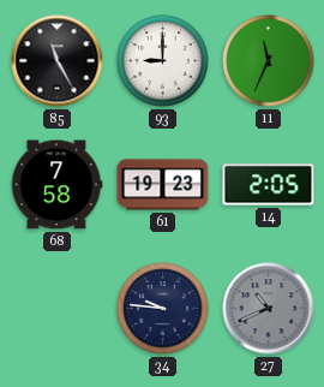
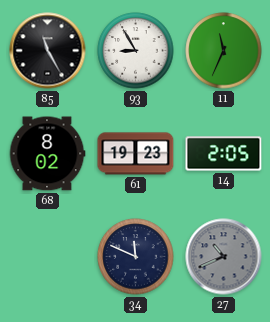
93: 9:00 -> 8:55
68: 7:58 -> 8:02
34: 9:46 -> 11:49
